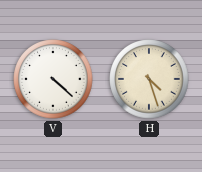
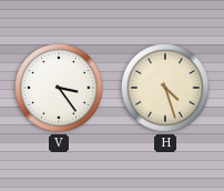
V: 4:22 -> 3:24
